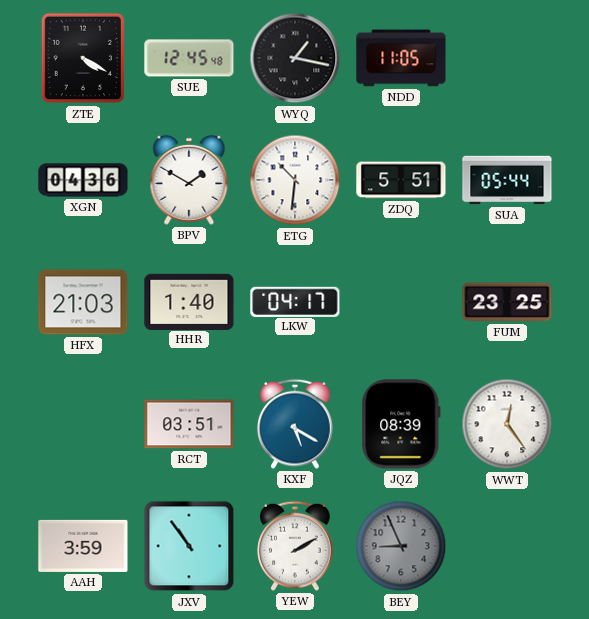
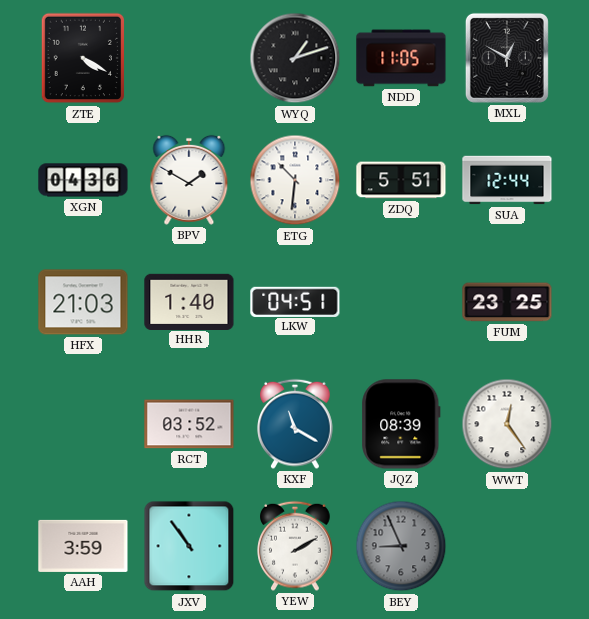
SUE: 12:45 -> none
WYQ: 1:17 -> 1:12
MXL: none -> 12:50
SUA: 05:44 -> 12:44
LKW: 04:17 -> 04:51
RCT: 03:51 -> 03:52
KXF: 5:20 -> 11:20
